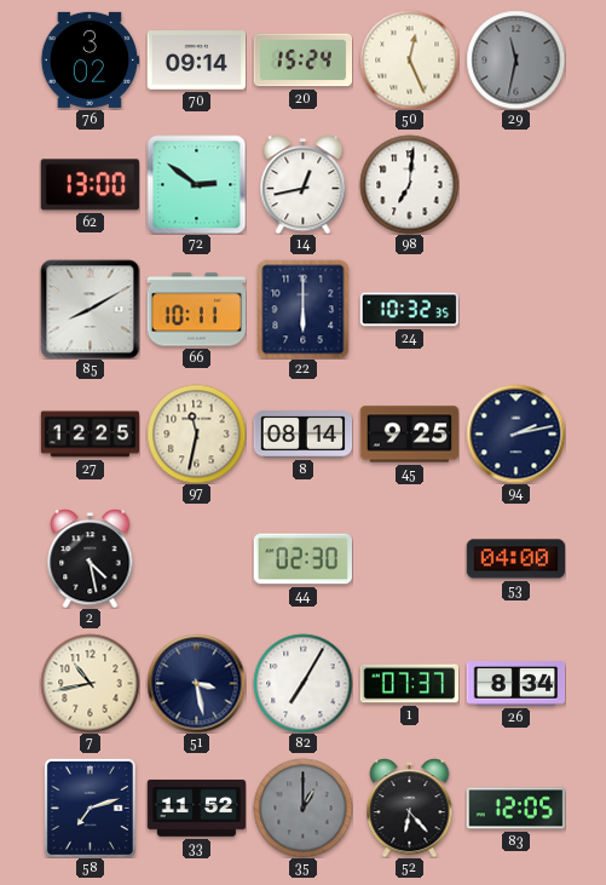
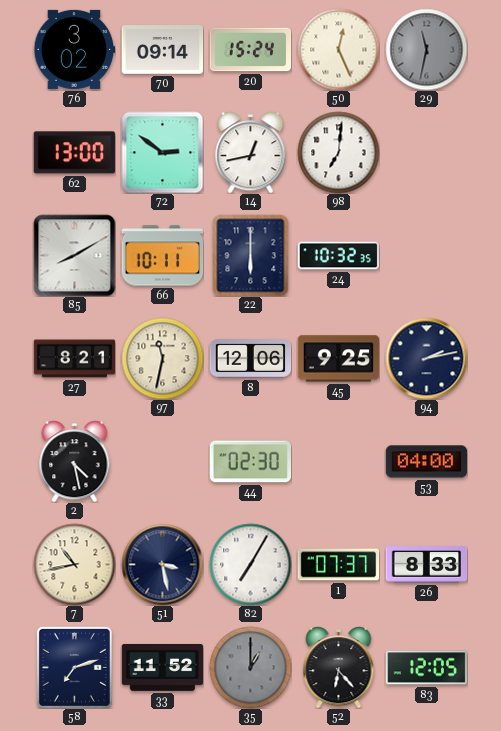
27: 12:25 -> 8:21
8: 08:14 -> 12:06
26: 8:34 -> 8:33
